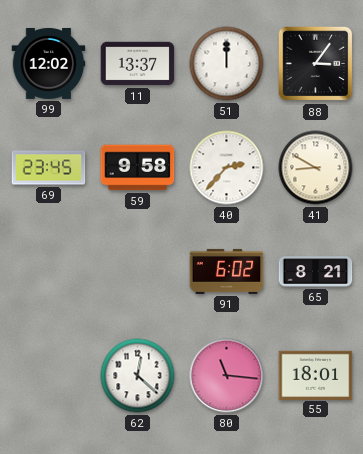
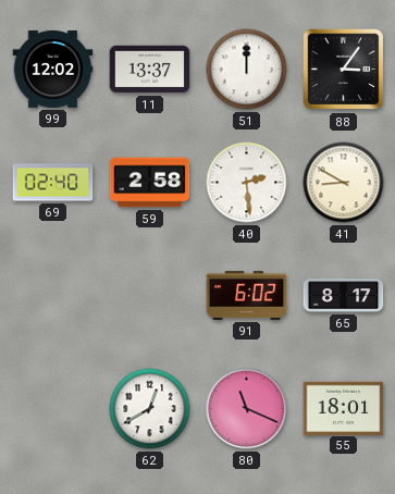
69: 23:45 -> 02:40
59: 9:58 -> 2:58
40: 2:37 -> 2:29
65: 8:21 -> 8:17
62: 12:22 -> 12:40
80: 11:16 -> 11:19
